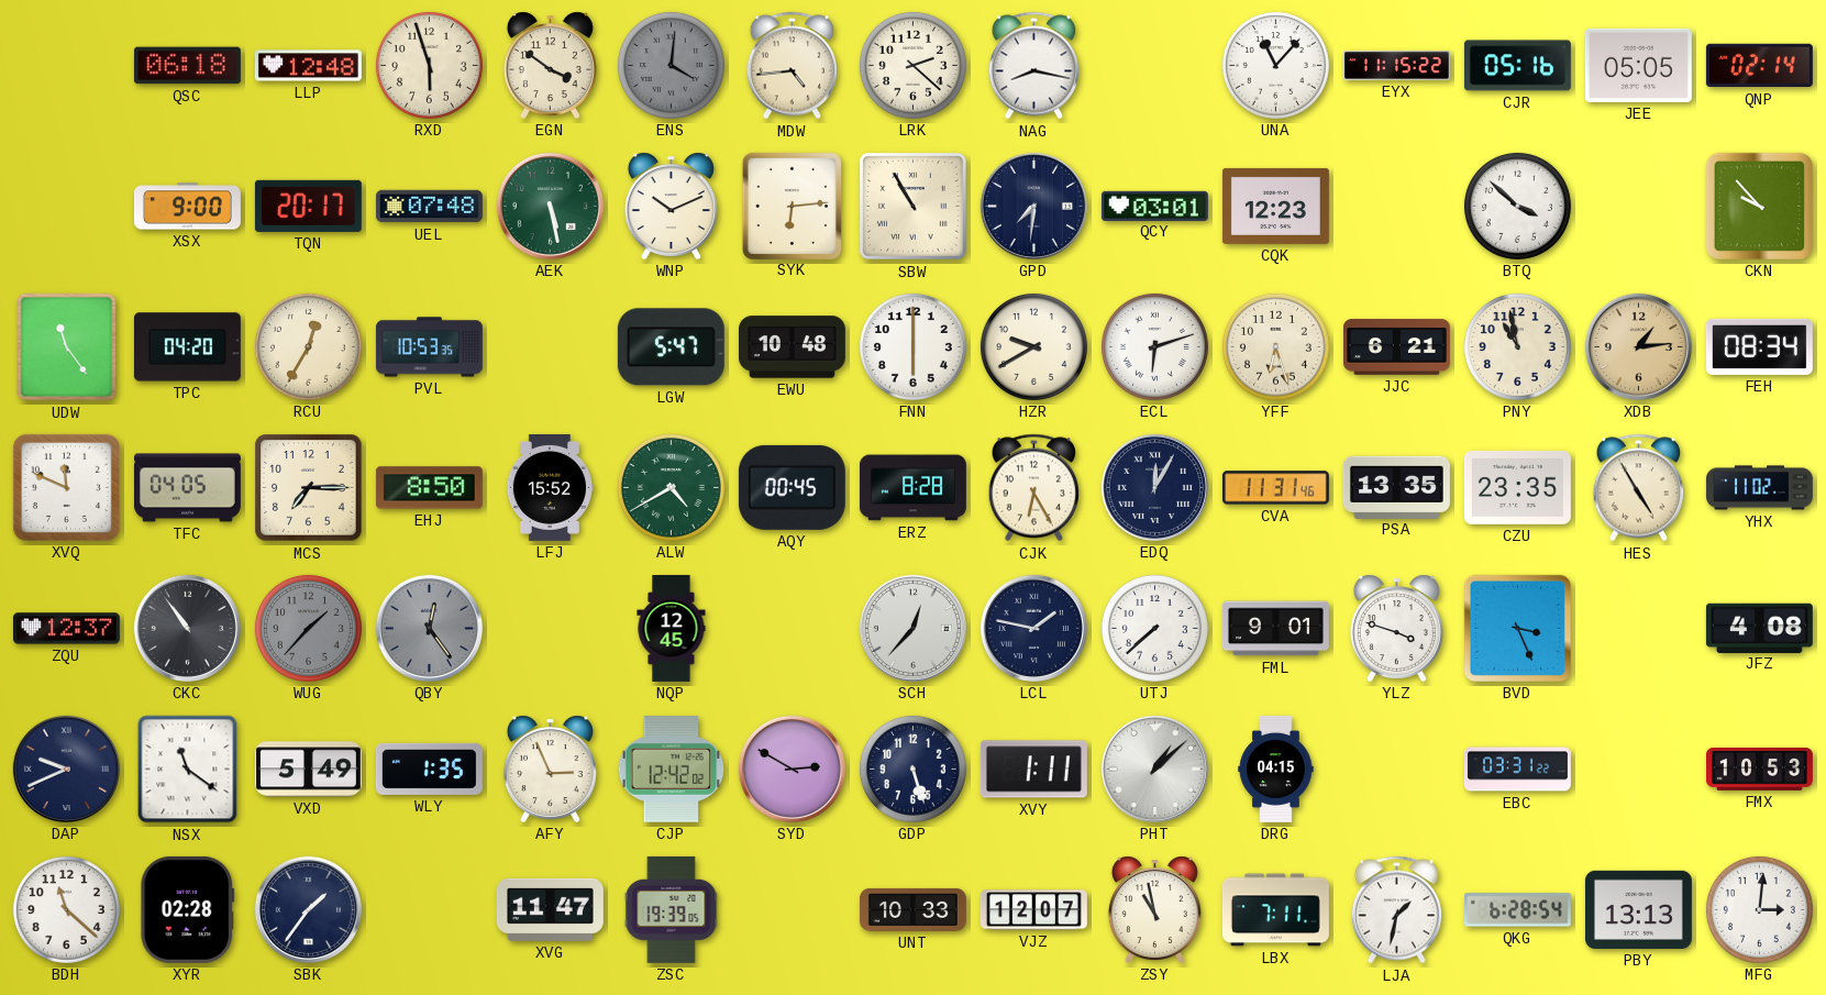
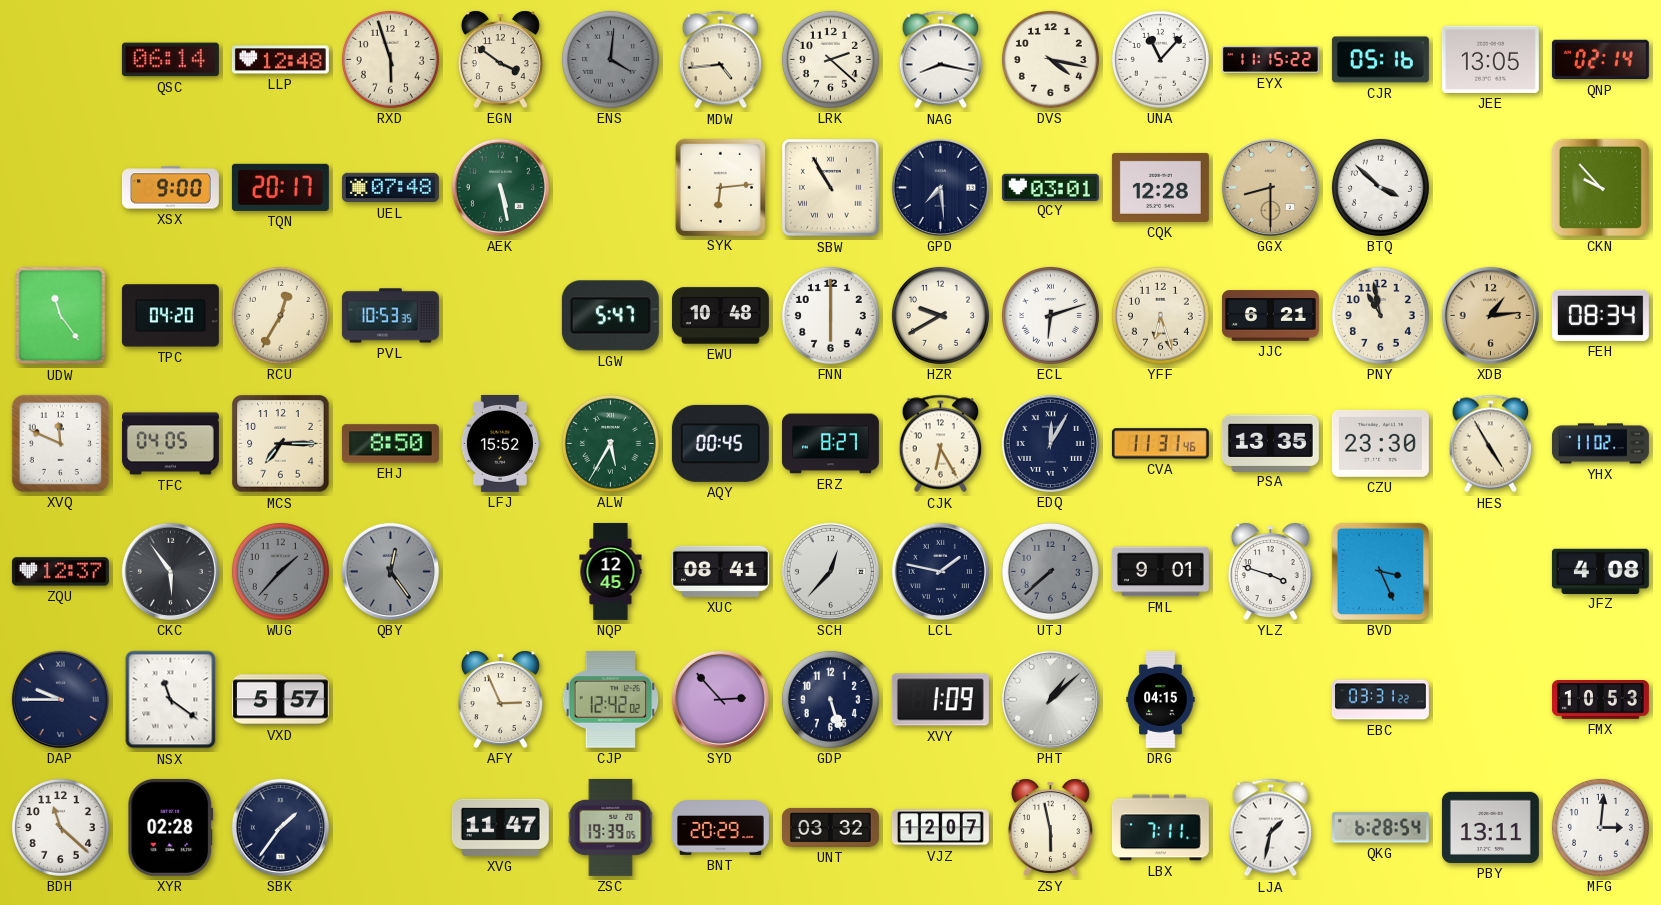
QSC: 06:18 -> 06:14
DVS: none -> 4:17
JEE: 05:05 -> 13:05
WNP: 10:11 -> none
GPD: 7:31 -> 7:29
CQK: 12:23 -> 12:28
GGX: none -> 8:30
ALW: 4:40 -> 5:35
ERZ: 8:28 -> 8:27
CZU: 23:35 -> 23:30
CKC: 10:54 -> 5:54
XUC: none -> 08:41
UTJ dial: white -> grey
DAP: 9:41 -> 9:45
VXD: 5:49 -> 5:57
WLY: 1:35 -> none
SYD: 2:50 -> 2:53
XVY: 1:11 -> 1:09
BNT: none -> 20:29
UNT: 10:33 -> 03:32
ZSY: 10:58 -> 5:58
PBY: 13:13 -> 13:11
